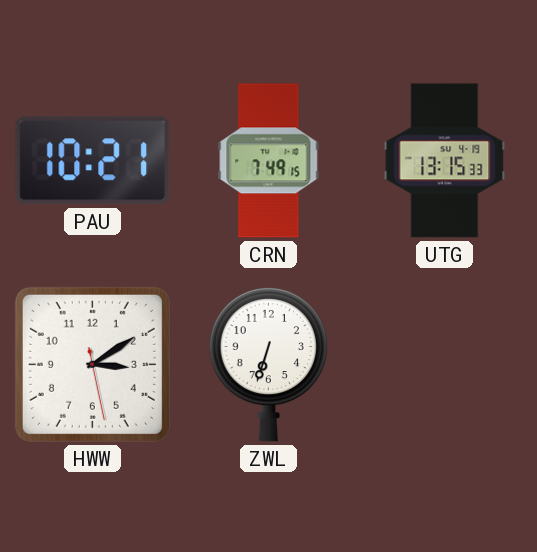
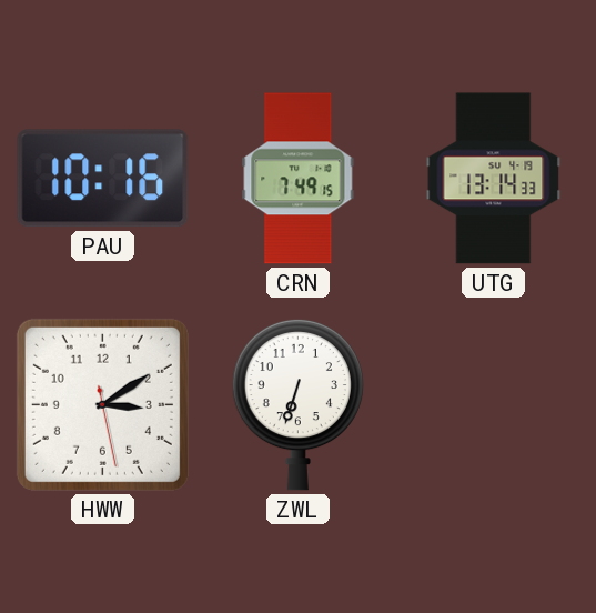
PAU: 10:21 -> 10:16
UTG: 13:15 -> 13:14
